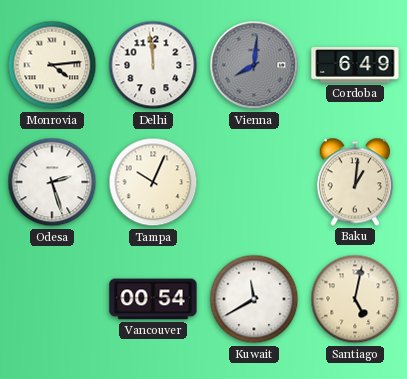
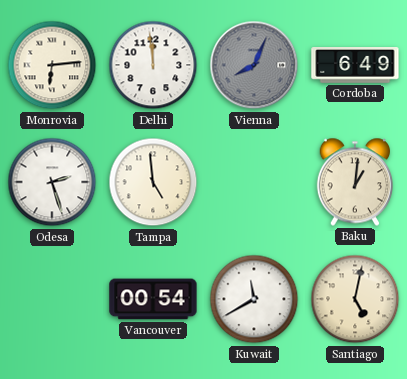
Monrovia: 4:14 -> 6:14
Vienna: 8:01 -> 8:04
Tampa: 10:04 -> 4:59
